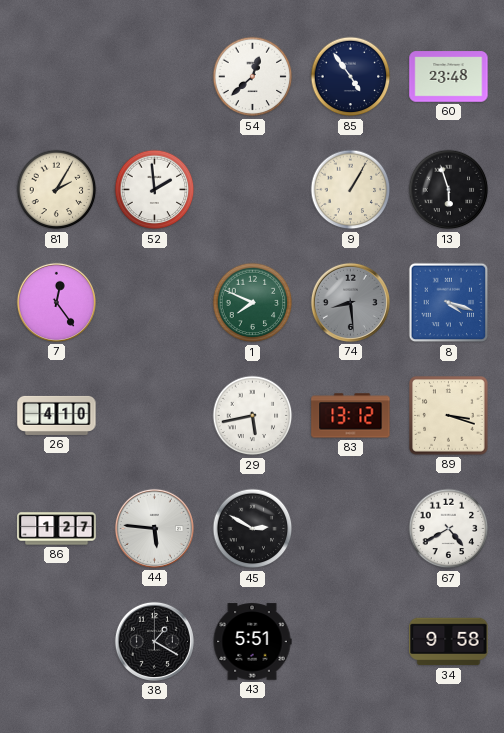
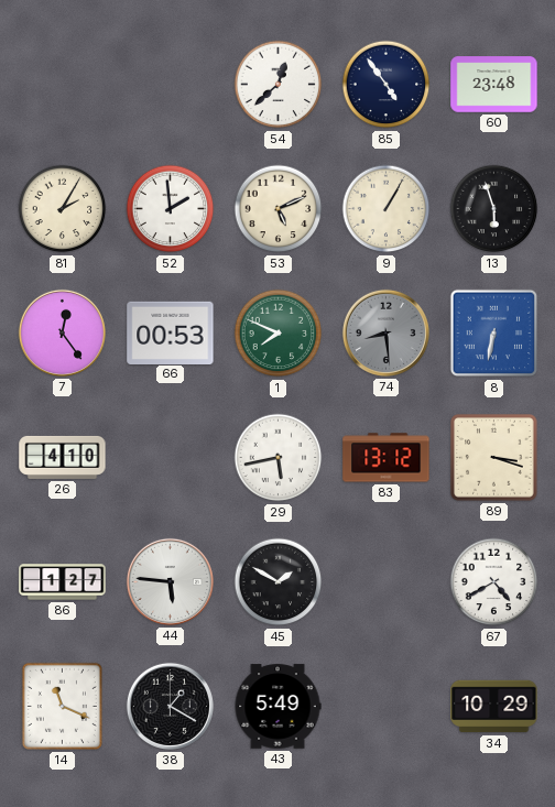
53: none -> 5:11
66: none -> 00:53
8: 4:18 -> 6:32
45: 2:50 -> 1:50
14: none -> 11:19
43: 5:51 -> 5:49
34: 9:58 -> 10:29
